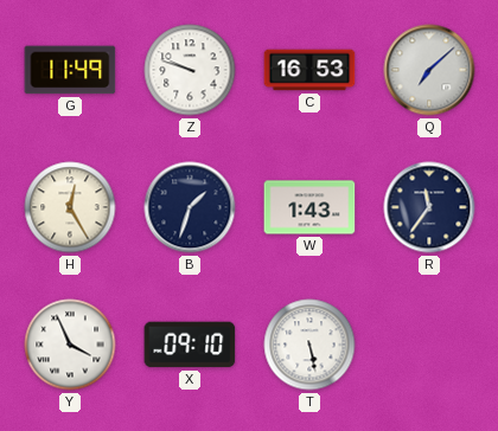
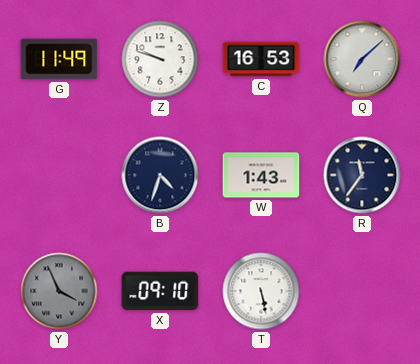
H: 12:25 -> none
B: 1:33 -> 4:33
Y dial: white -> grey
